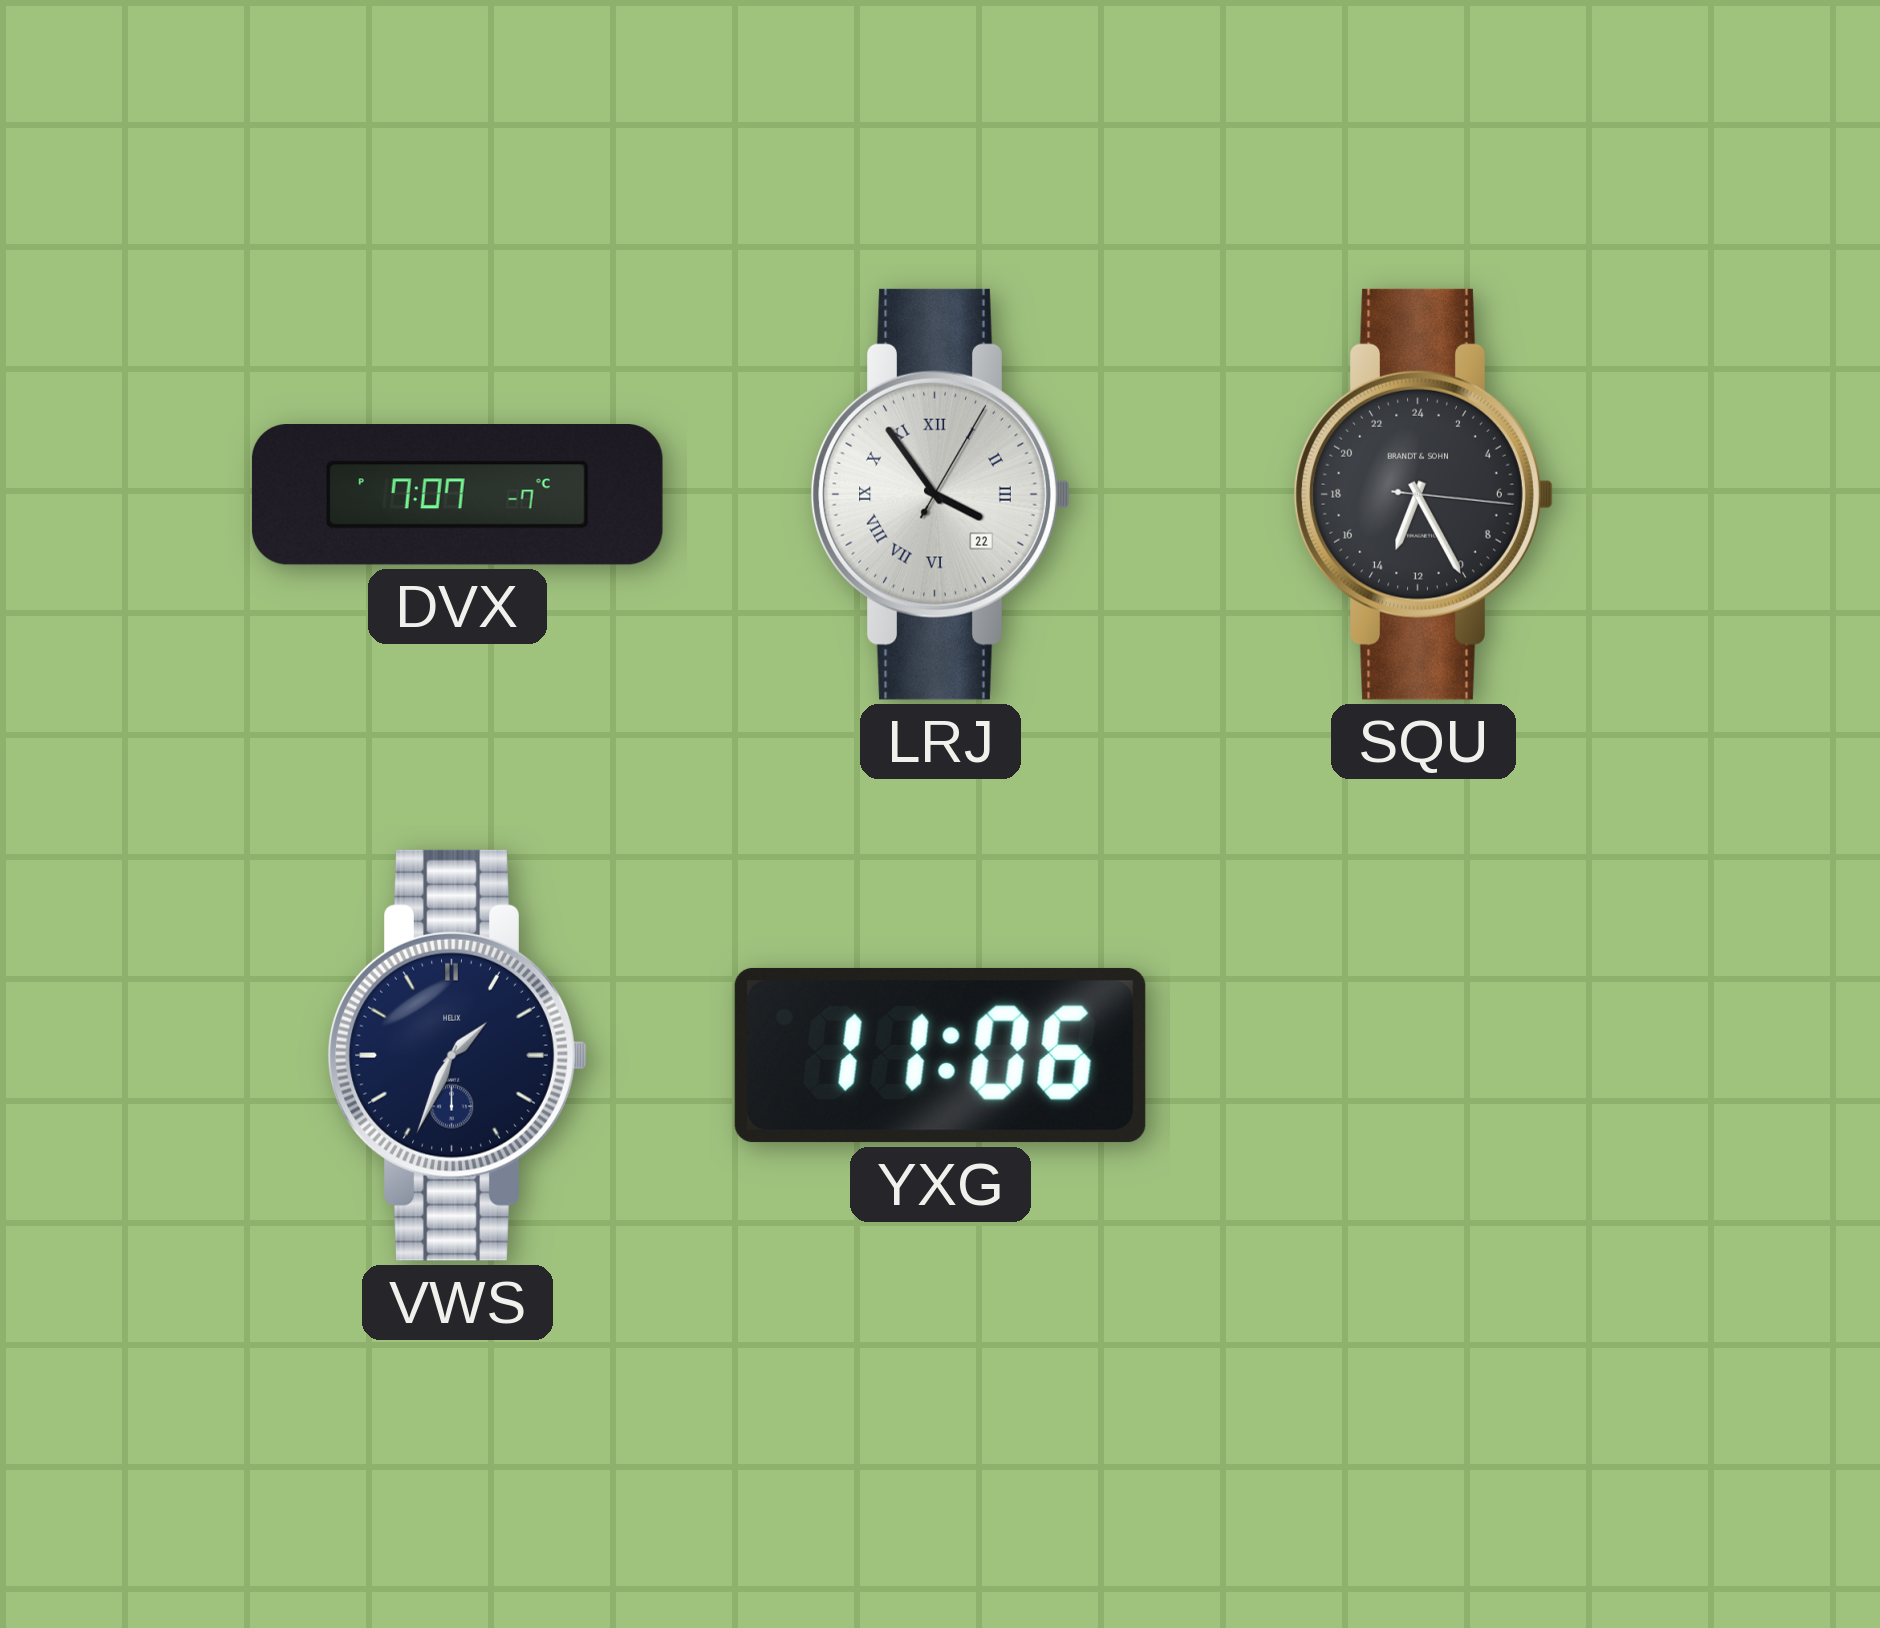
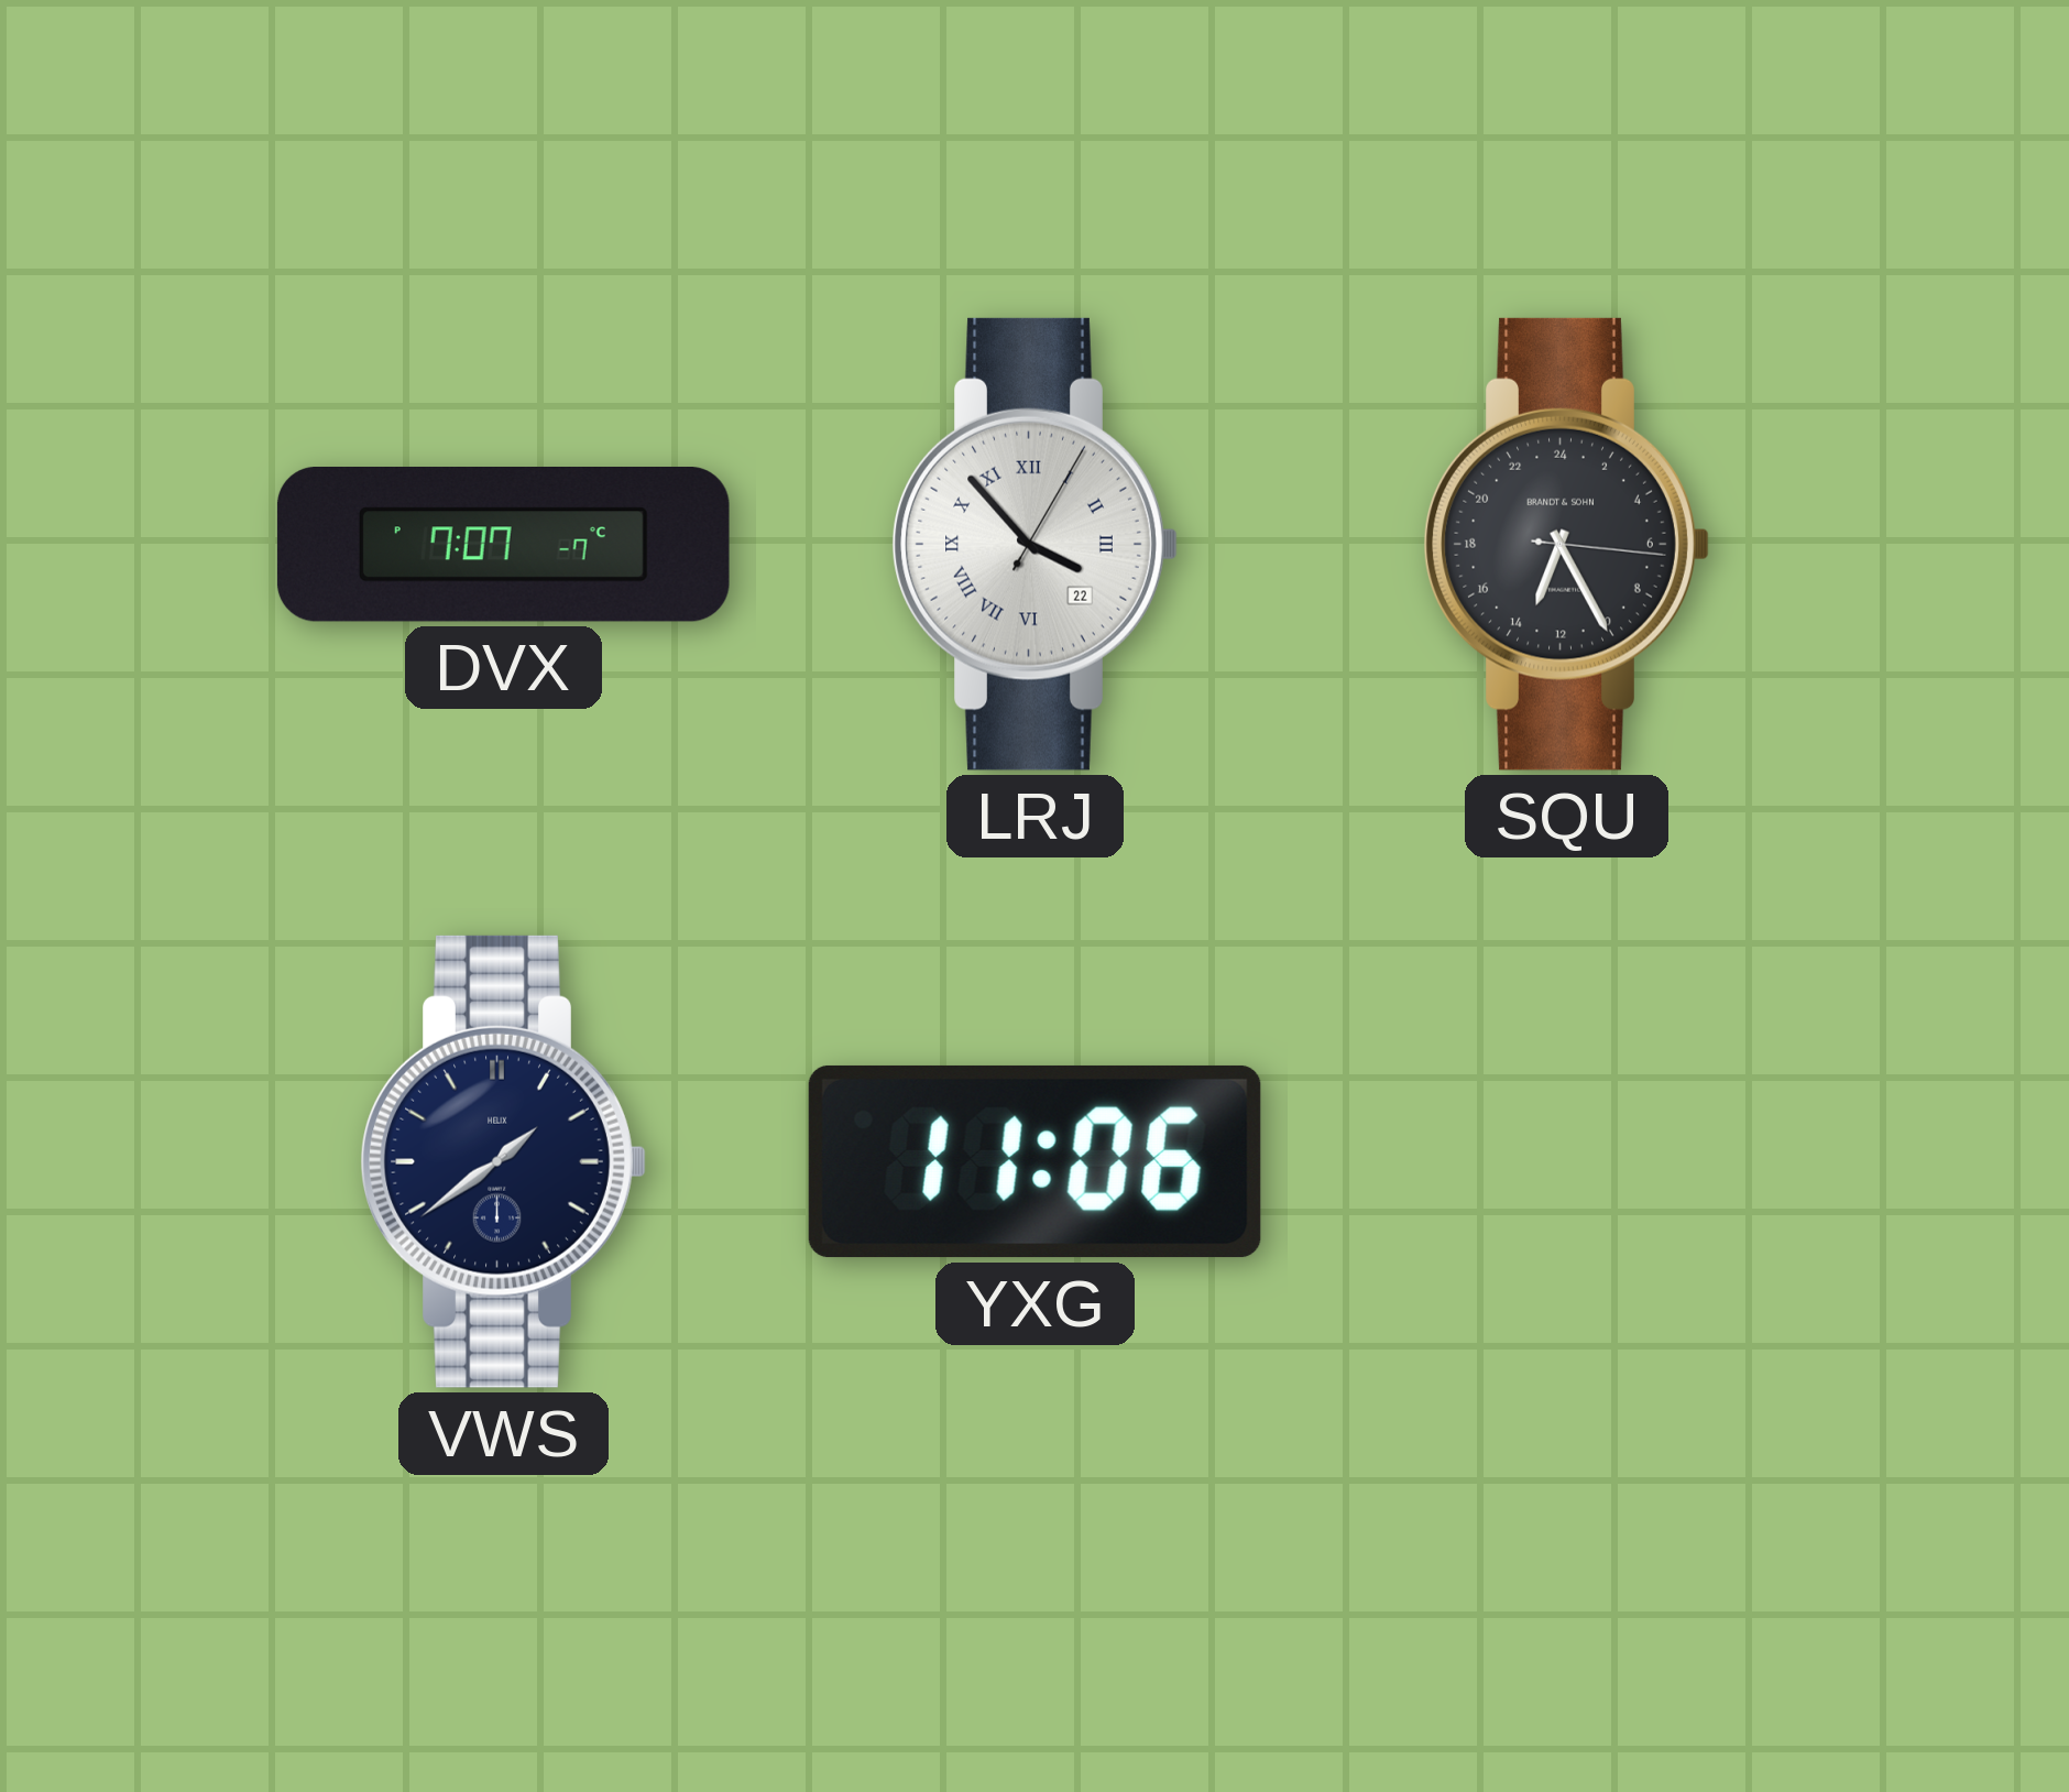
LRJ: 3:54 -> 3:53
VWS: 1:34 -> 1:39
